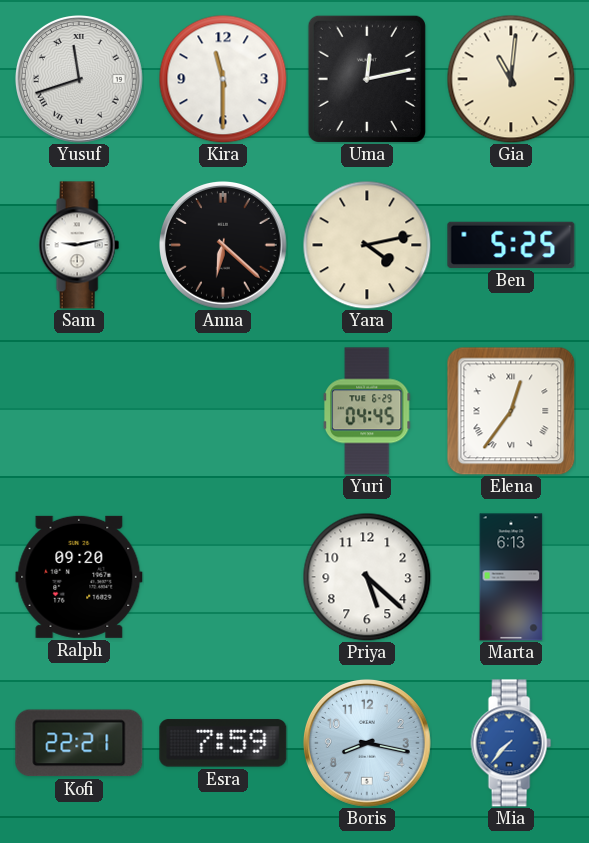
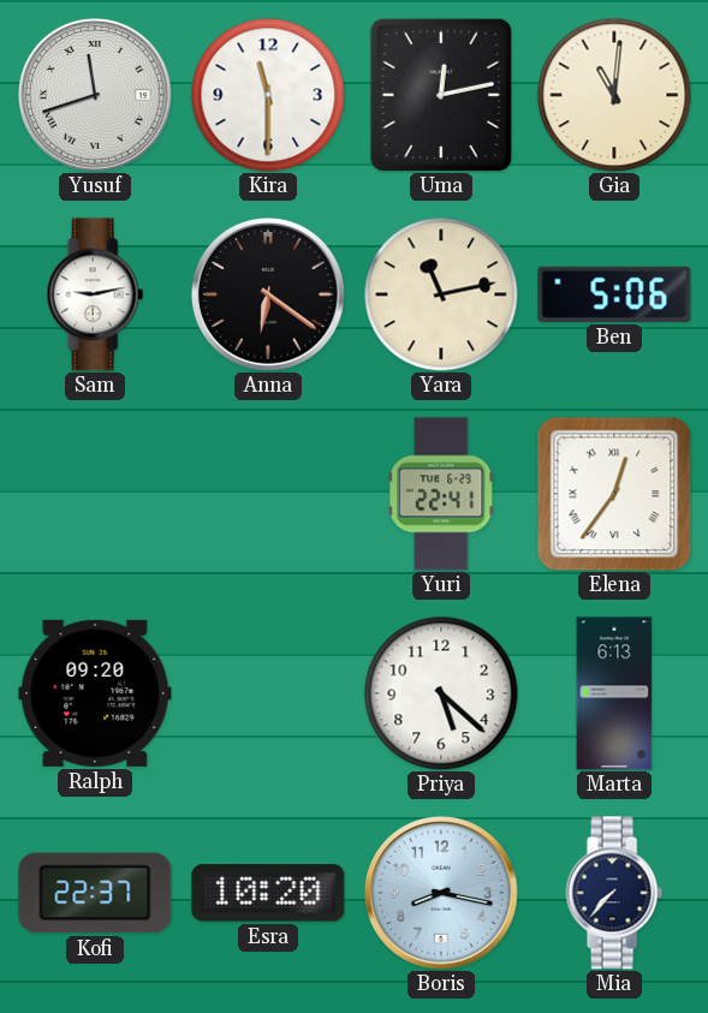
Anna: 6:22 -> 6:21
Yara: 4:13 -> 11:13
Ben: 5:25 -> 5:06
Yuri: 04:45 -> 22:41
Kofi: 22:21 -> 22:37
Esra: 7:59 -> 10:20
Mia dial: blue -> navy
